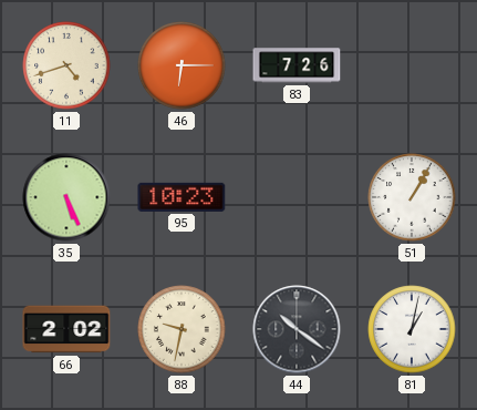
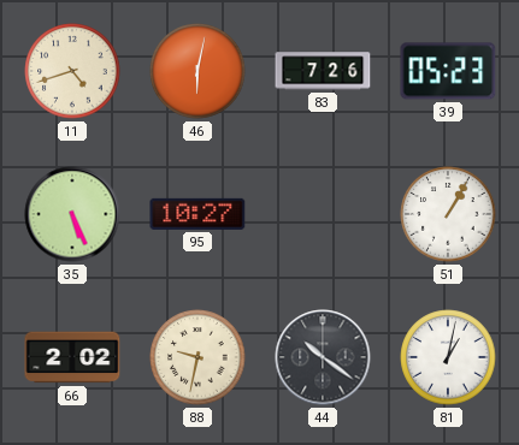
46: 6:15 -> 6:02
39: none -> 05:23
95: 10:23 -> 10:27
